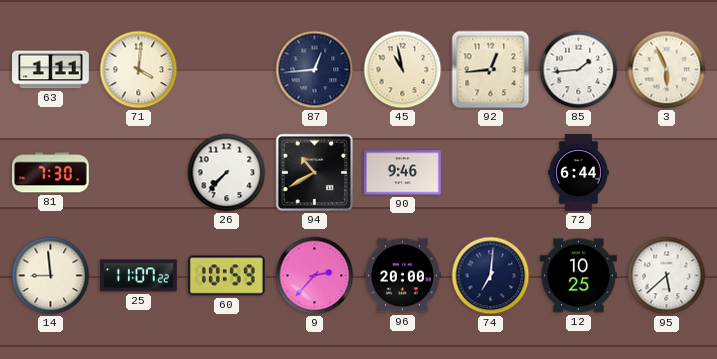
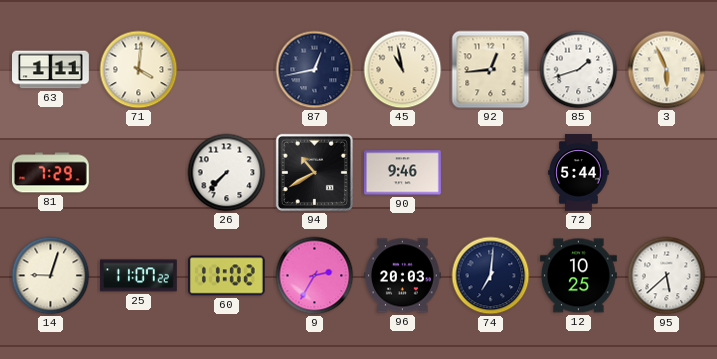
87: 12:44 -> 12:43
85: 1:44 -> 1:42
81: 7:30 -> 7:29
72: 6:44 -> 5:44
14: 8:59 -> 9:03
60: 10:59 -> 11:02
9: 2:37 -> 2:35
96: 20:00 -> 20:03
